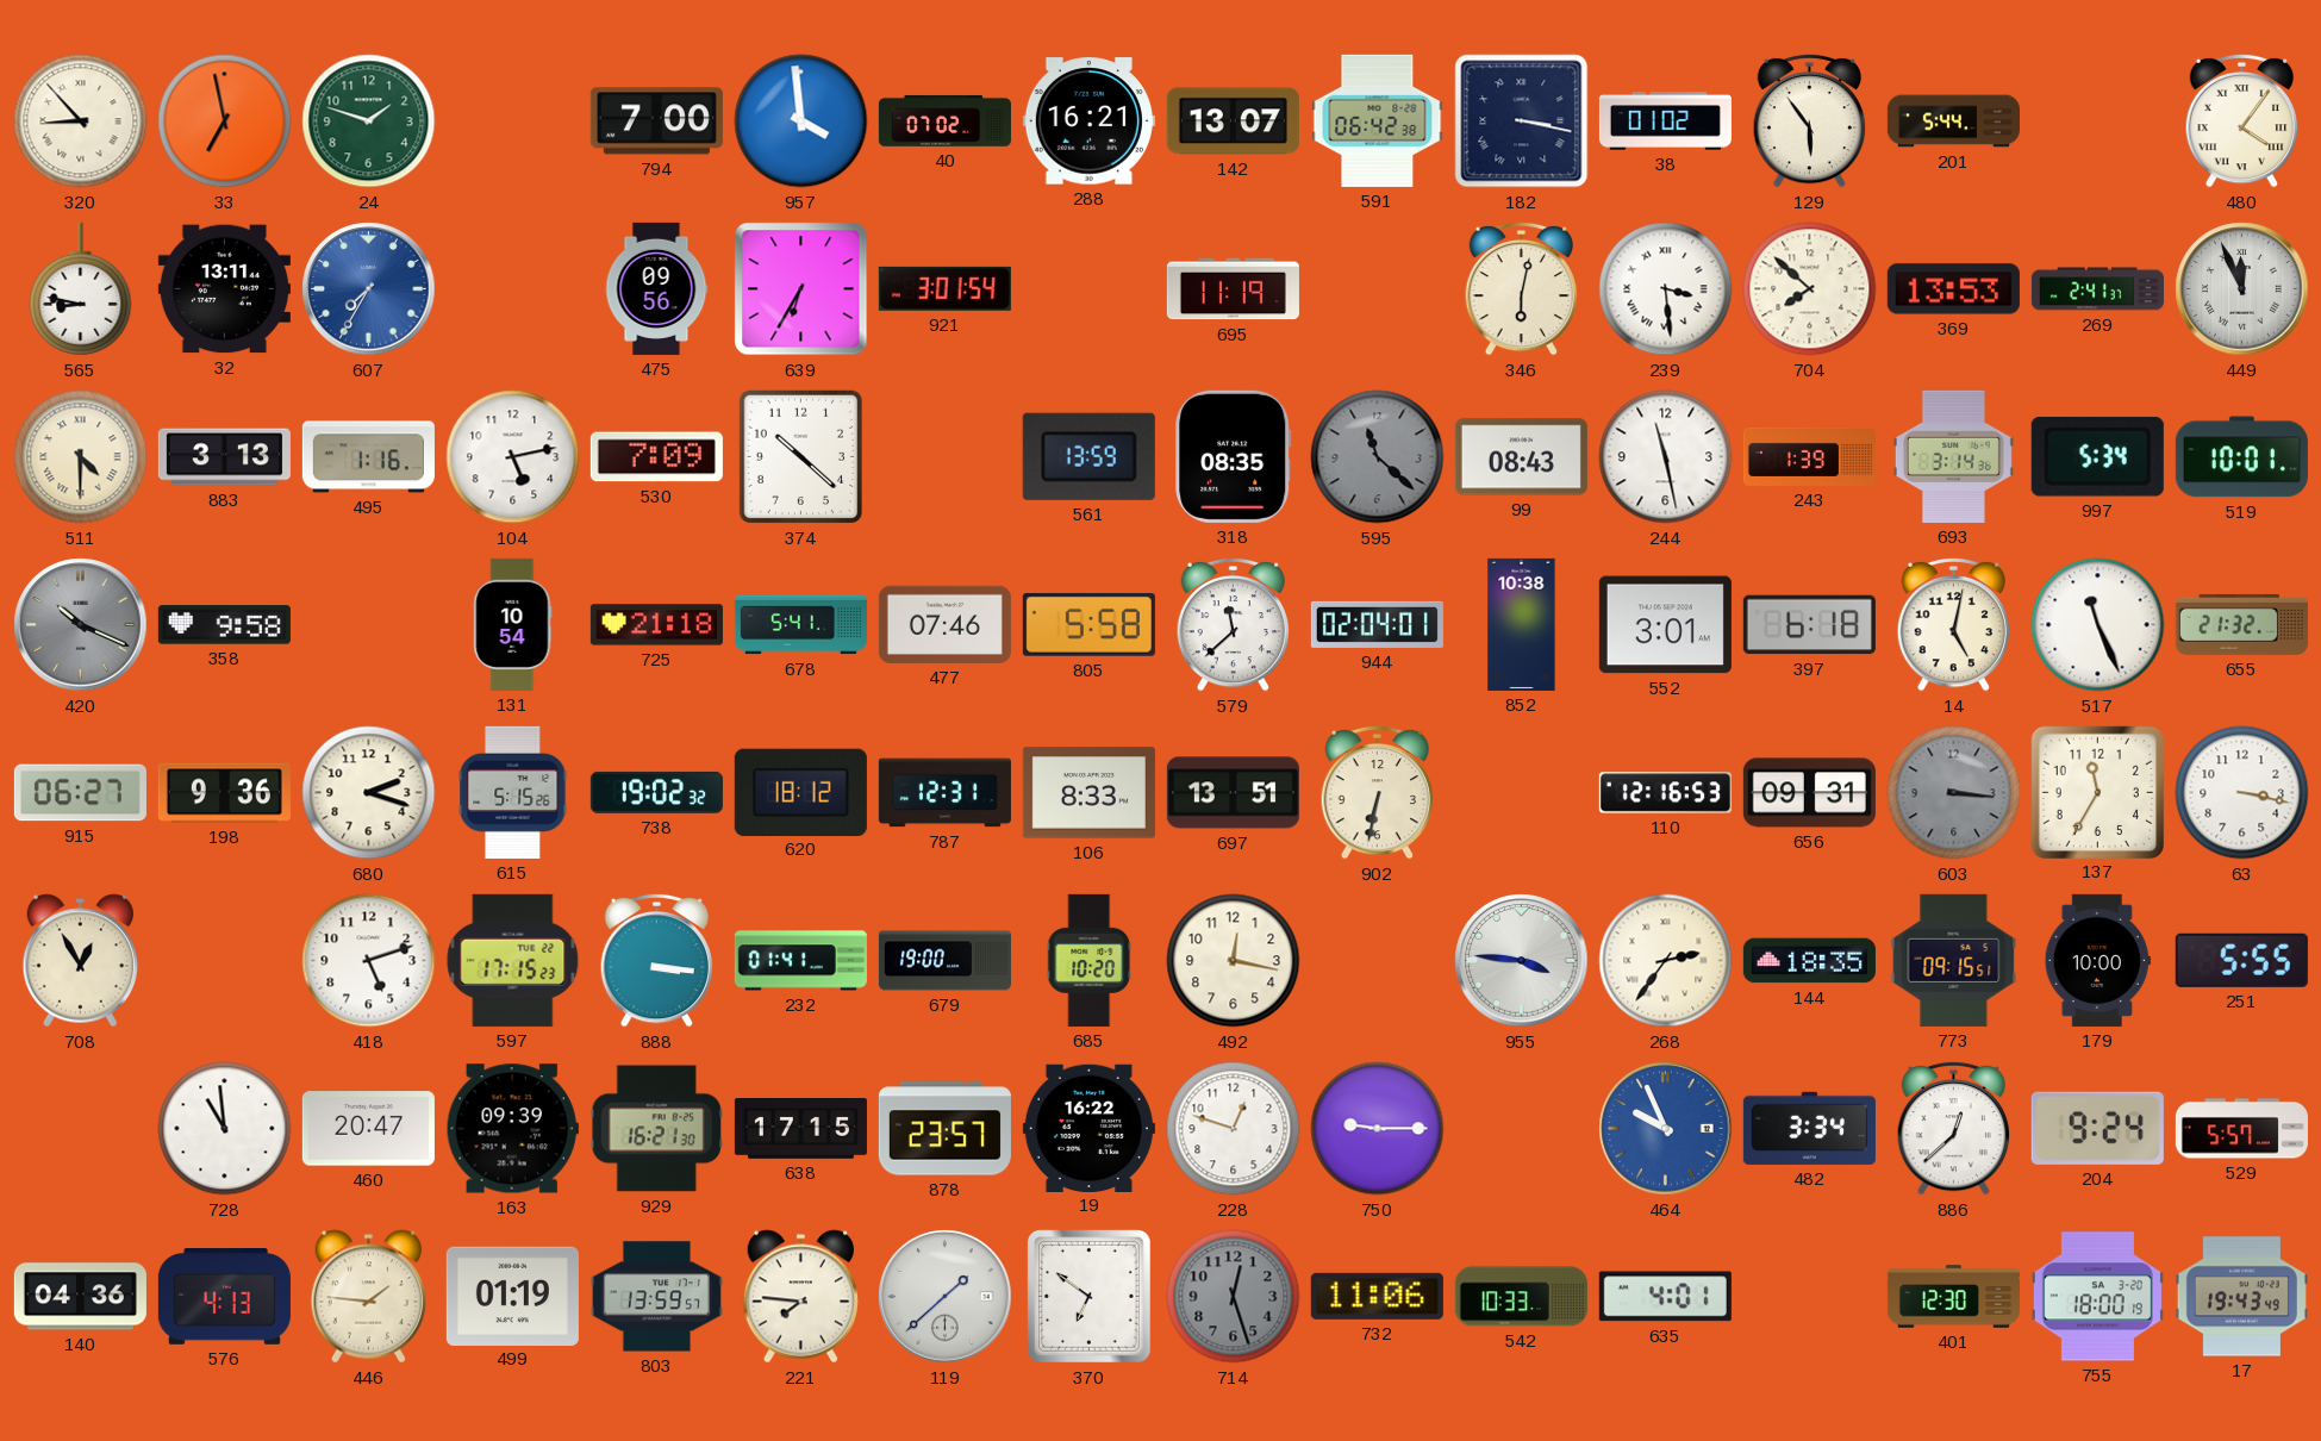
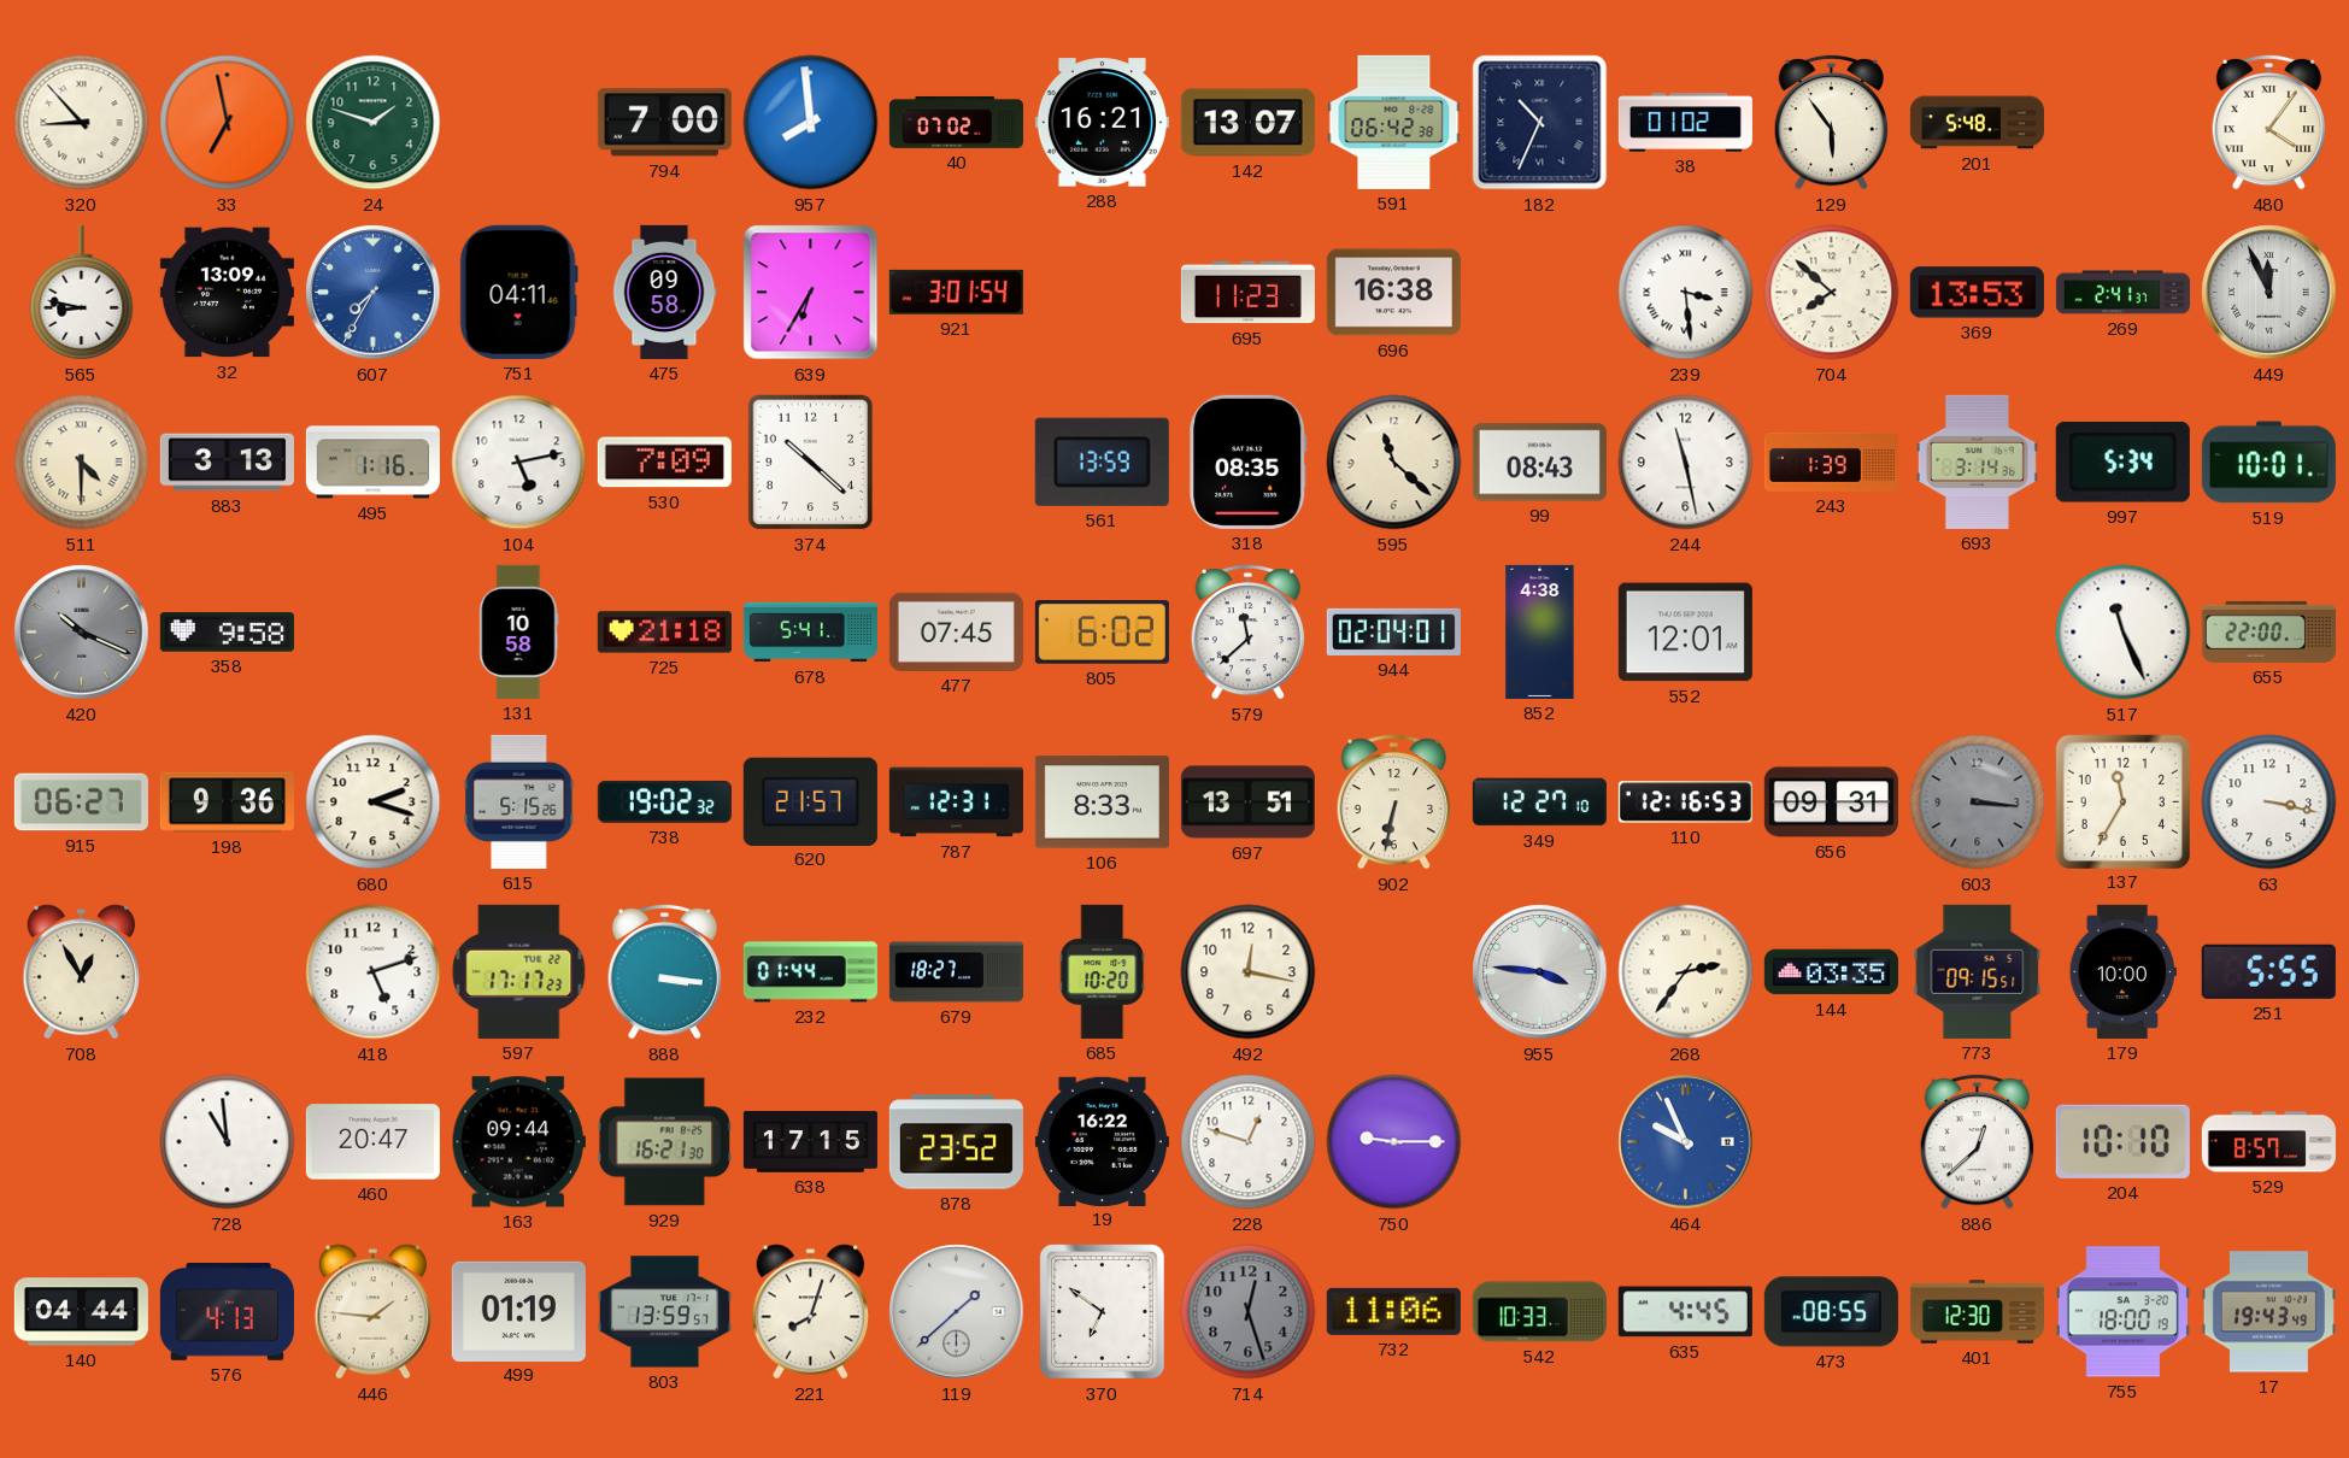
957: 3:59 -> 7:59
182: 3:17 -> 10:34
201: 5:44 -> 5:48
32: 13:11 -> 13:09
751: none -> 04:11
475: 09:56 -> 09:58
695: 11:19 -> 11:23
696: none -> 16:38
346: 6:02 -> none
595 dial: grey -> cream
131: 10:54 -> 10:58
477: 07:46 -> 07:45
805: 5:58 -> 6:02
852: 10:38 -> 4:38
552: 3:01 -> 12:01
397: 6:18 -> none
14: 5:02 -> none
655: 21:32 -> 22:00
620: 18:12 -> 21:57
349: none -> 12:27
597: 17:15 -> 17:17
232: 01:41 -> 01:44
679: 19:00 -> 18:27
144: 18:35 -> 03:35
163: 09:39 -> 09:44
878: 23:57 -> 23:52
482: 3:34 -> none
204: 9:24 -> 10:10
529: 5:57 -> 8:57
140: 04:36 -> 04:44
221: 7:46 -> 8:03
635: 4:01 -> 4:45
473: none -> 08:55
